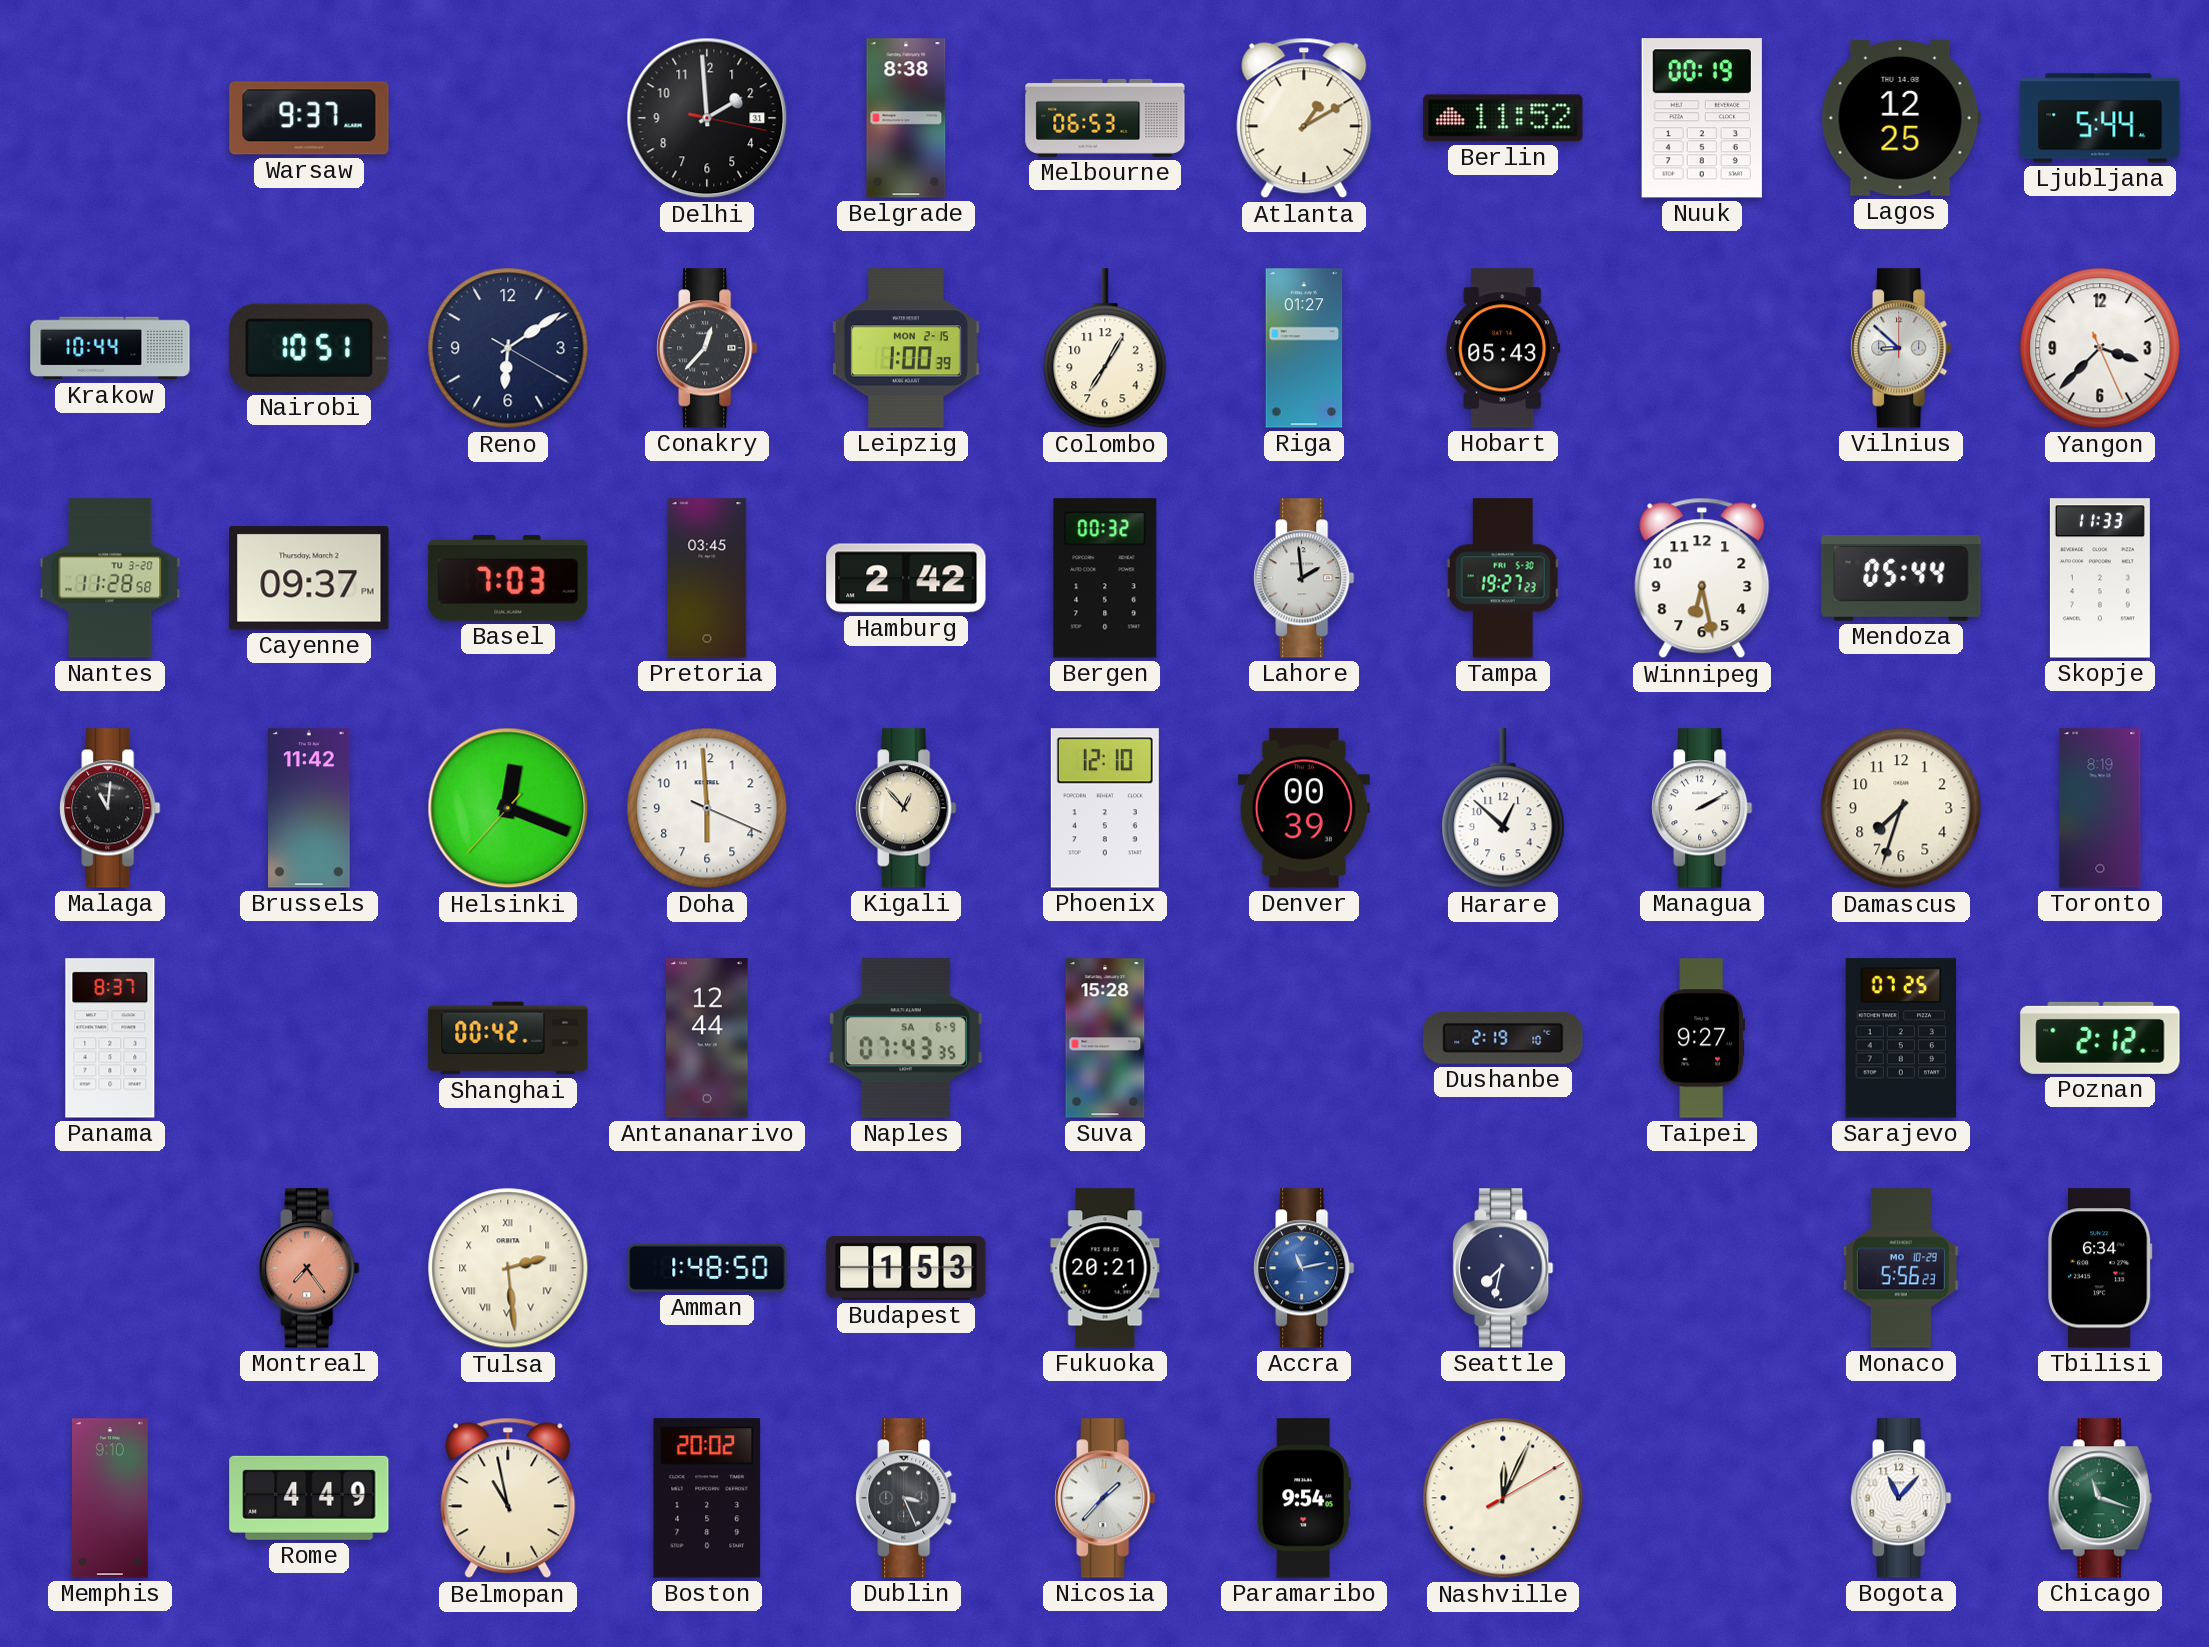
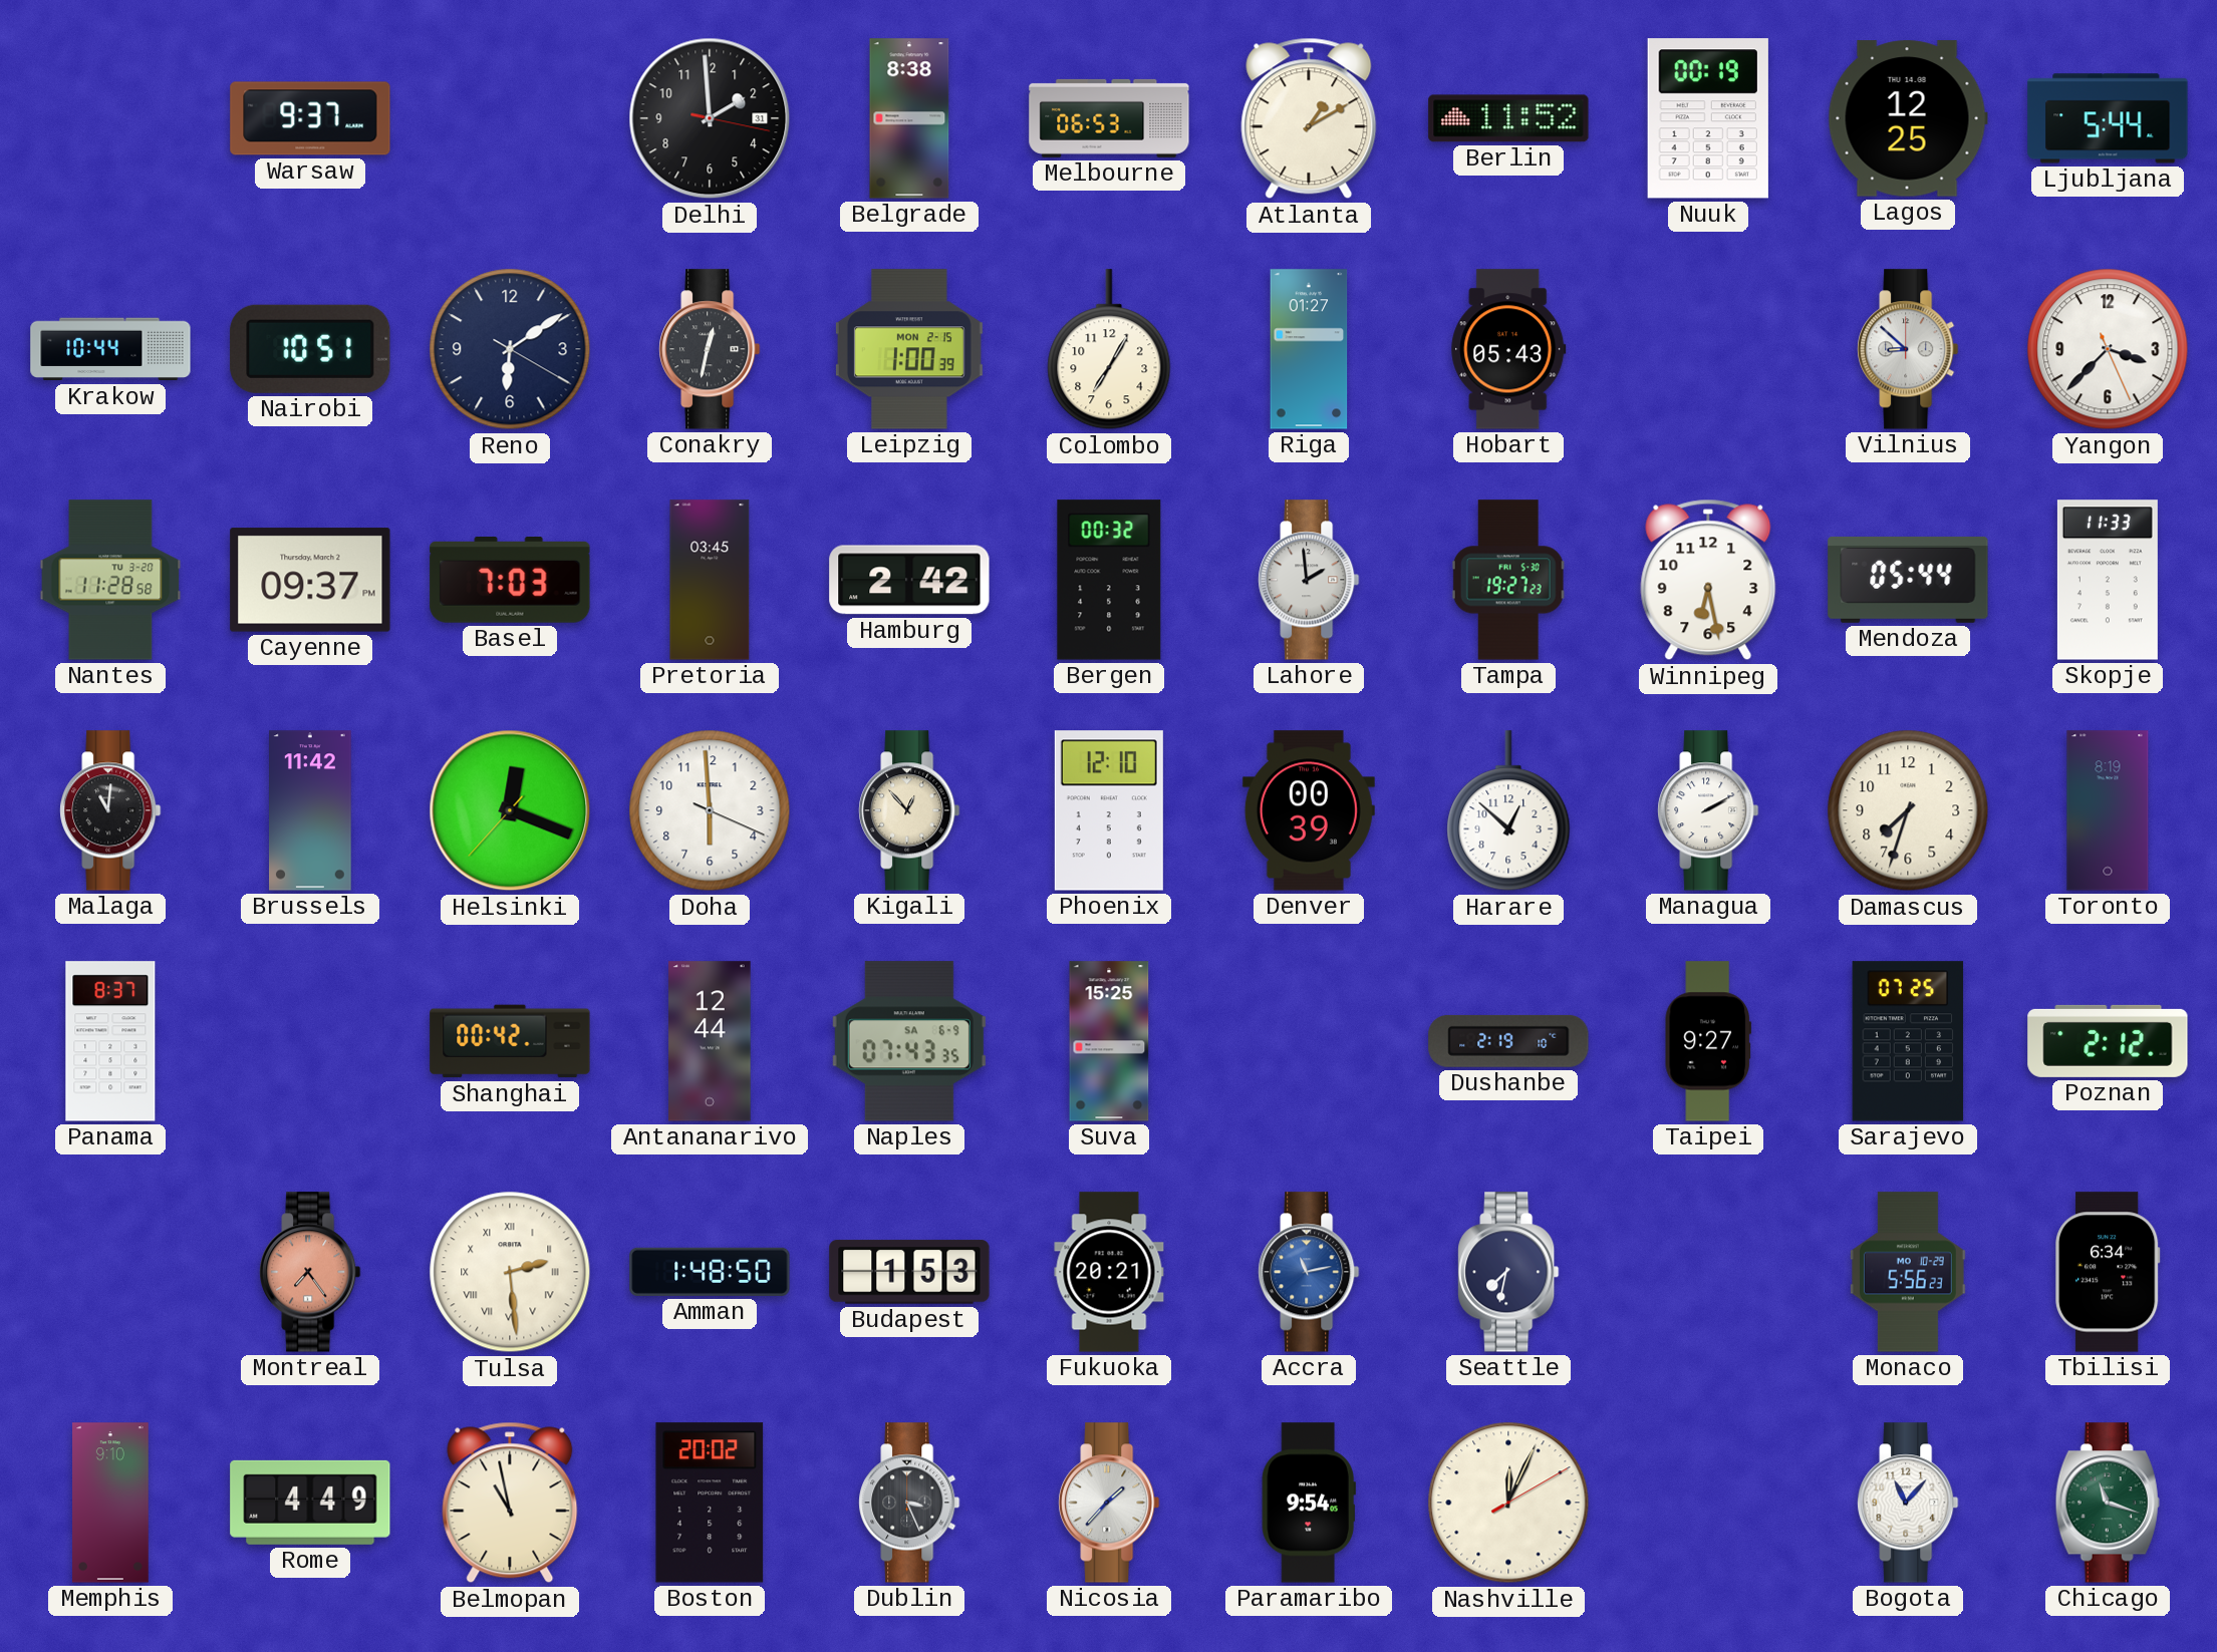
Conakry: 12:37 -> 12:32
Suva: 15:28 -> 15:25
